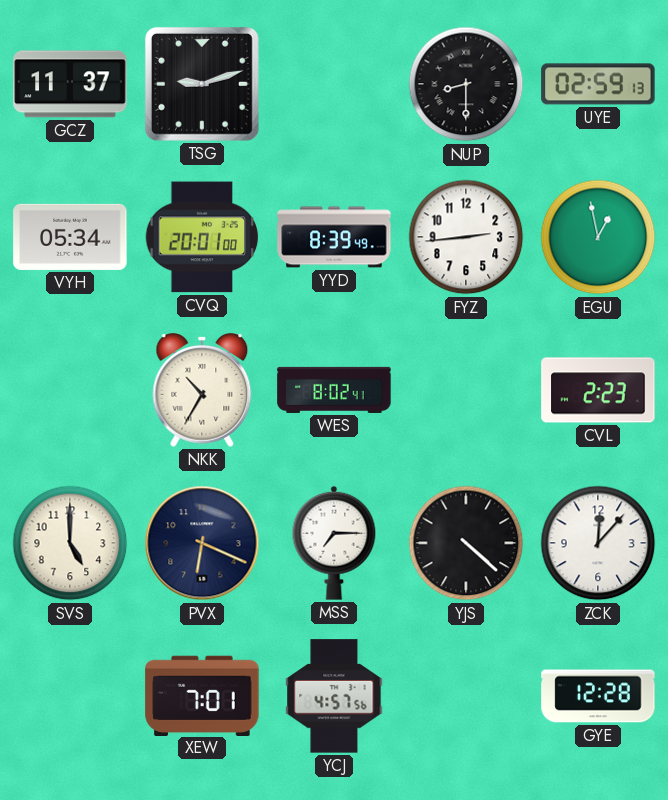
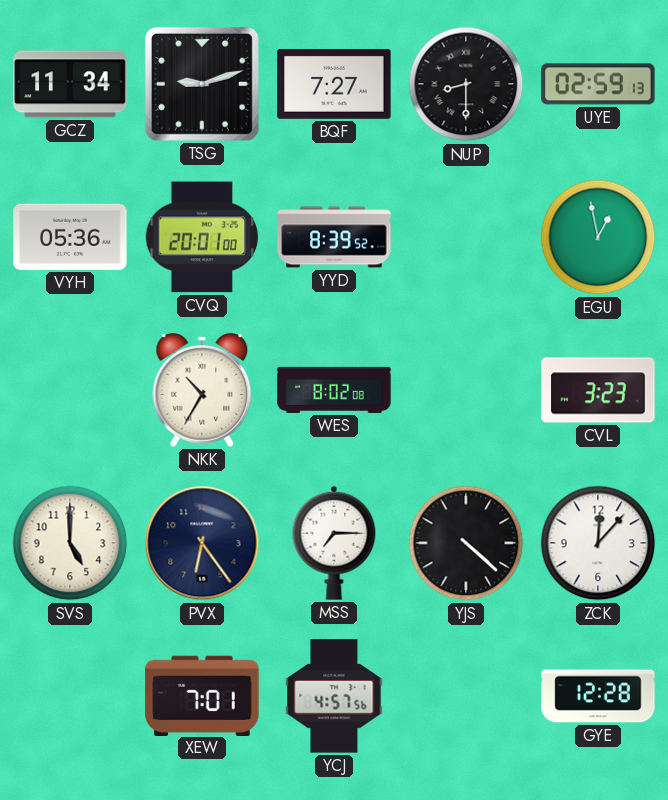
GCZ: 11:37 -> 11:34
BQF: none -> 7:27
VYH: 05:34 -> 05:36
YYD: 8:39:49 -> 8:39:52
FYZ: 2:44 -> none
WES: 8:02:41 -> 8:02:08
CVL: 2:23 -> 3:23
PVX: 6:19 -> 6:24
